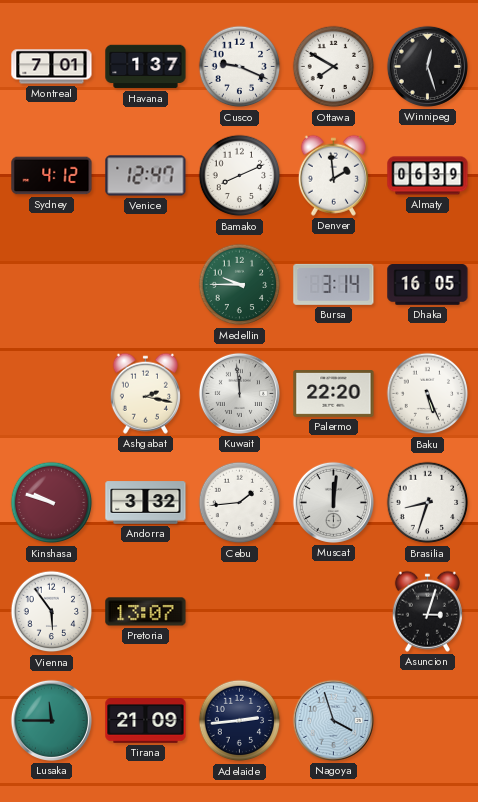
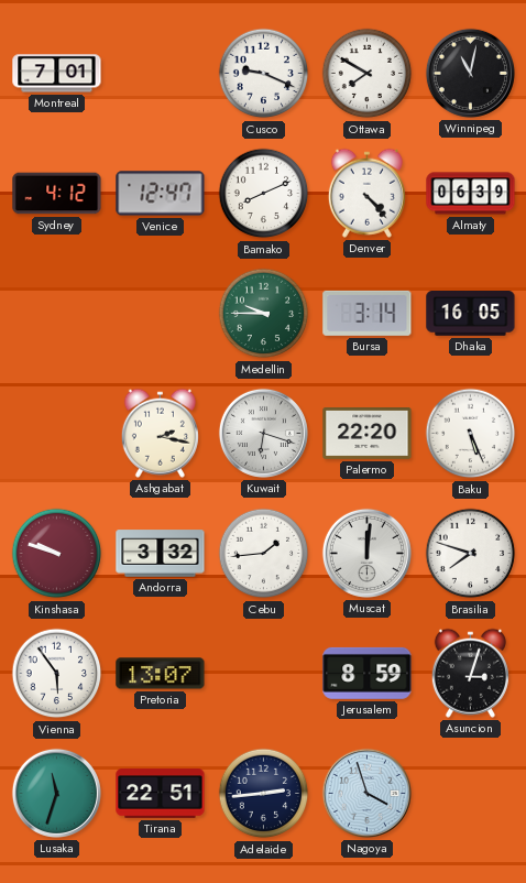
Havana: 1:37 -> none
Winnipeg: 12:27 -> 11:02
Denver: 1:59 -> 4:23
Kuwait: 11:59 -> 6:18
Brasilia: 8:33 -> 7:48
Jerusalem: none -> 8:59
Lusaka: 11:45 -> 11:33
Tirana: 21:09 -> 22:51
